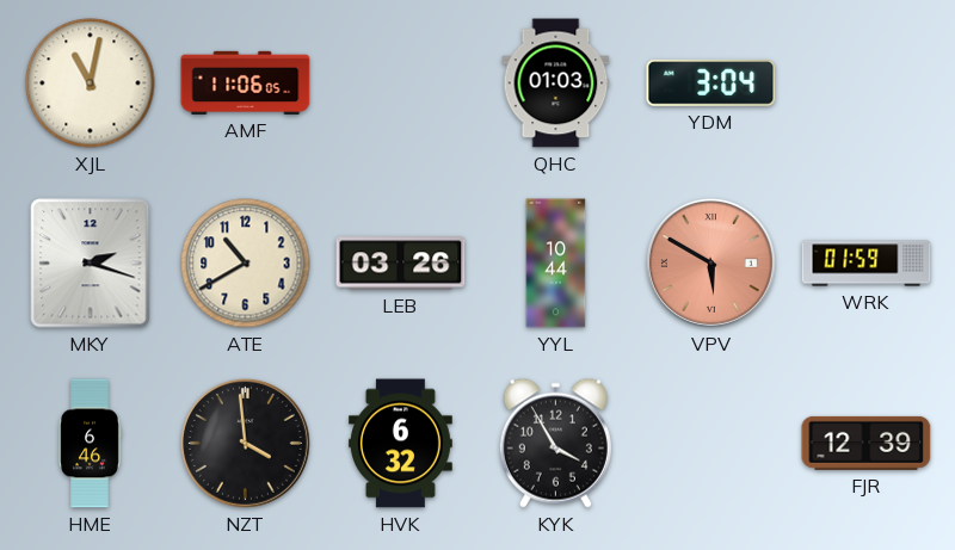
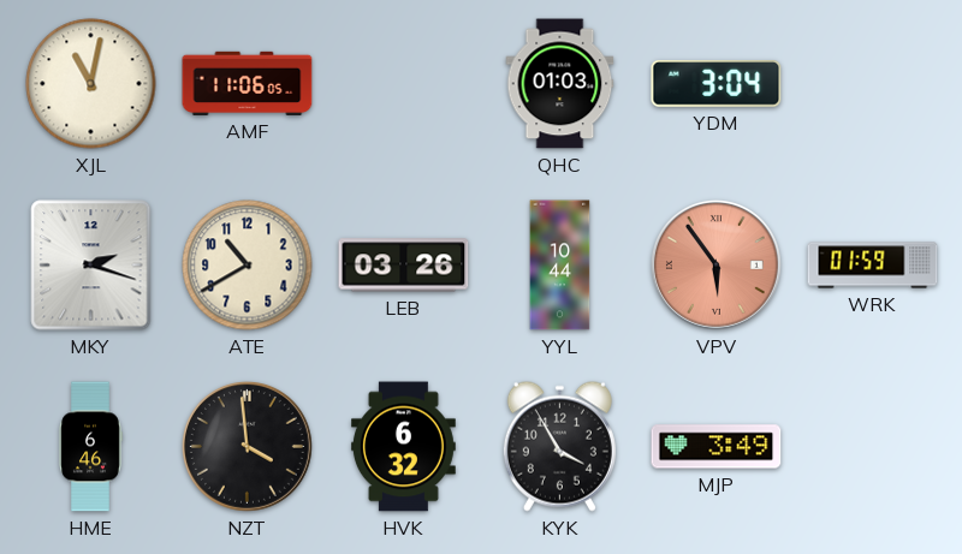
VPV: 5:50 -> 5:54
MJP: none -> 3:49
FJR: 12:39 -> none
